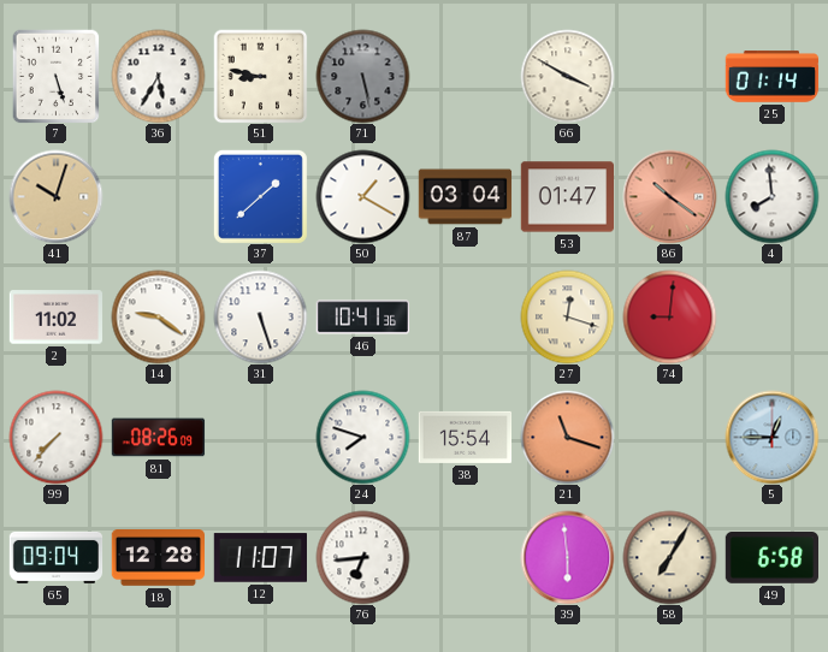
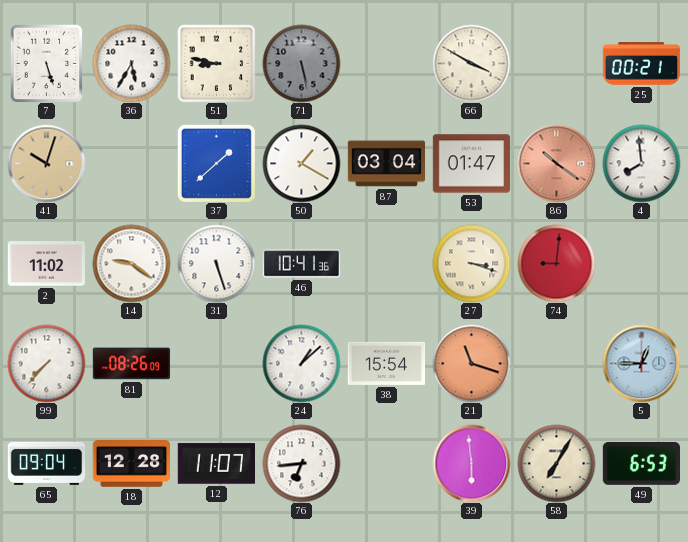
25: 01:14 -> 00:21
27: 12:18 -> 3:18
24: 7:48 -> 1:08
49: 6:58 -> 6:53
